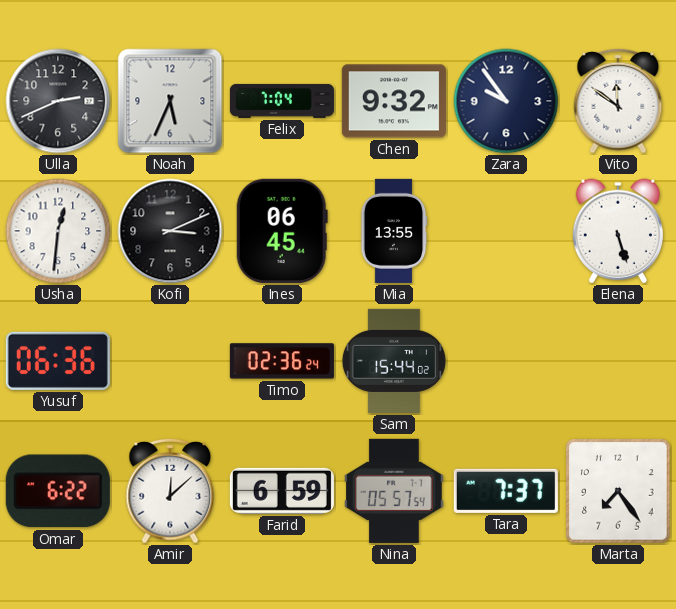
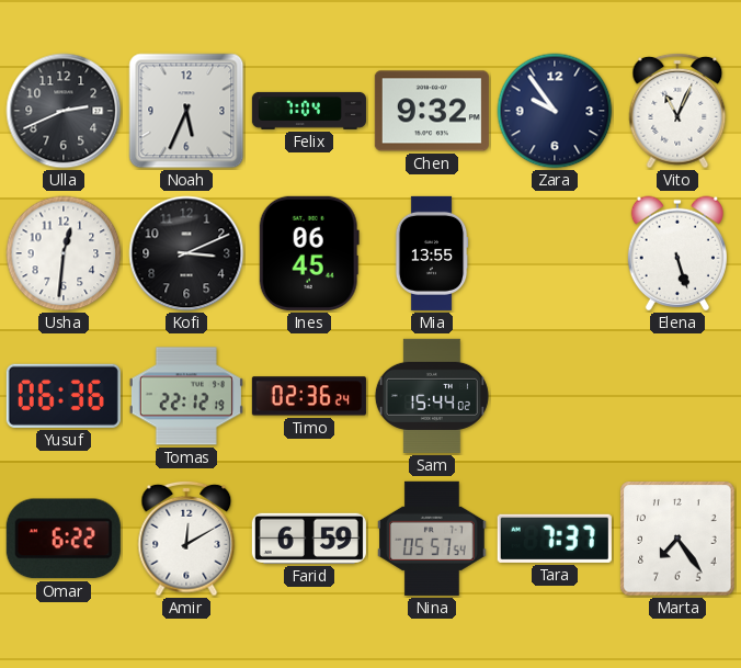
Vito: 11:51 -> 11:04
Tomas: none -> 22:12
Amir: 12:08 -> 12:10
